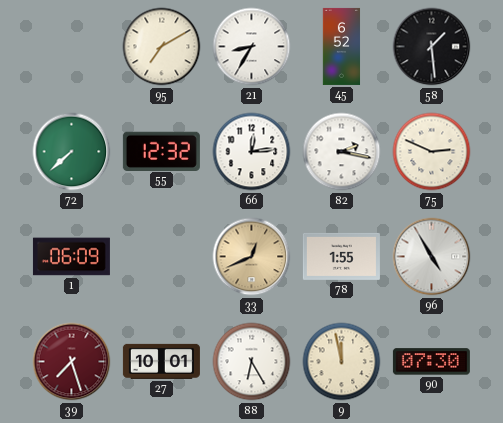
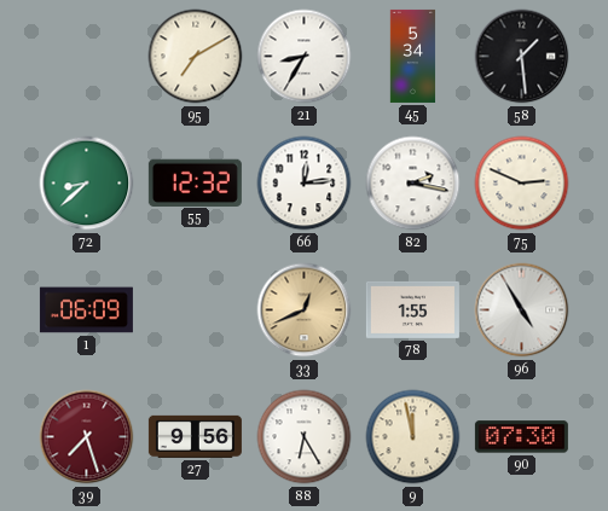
45: 6:52 -> 5:34
72: 7:38 -> 8:38
27: 10:01 -> 9:56
